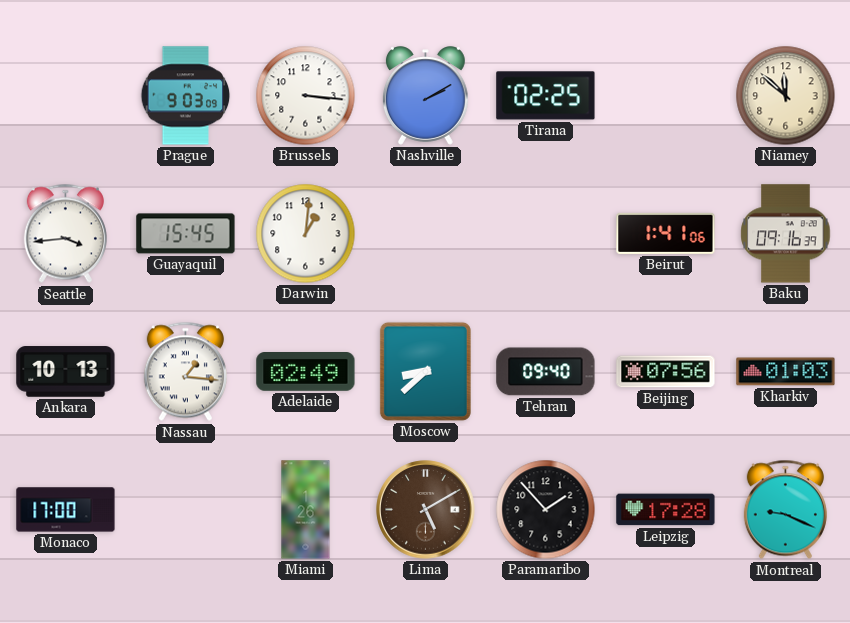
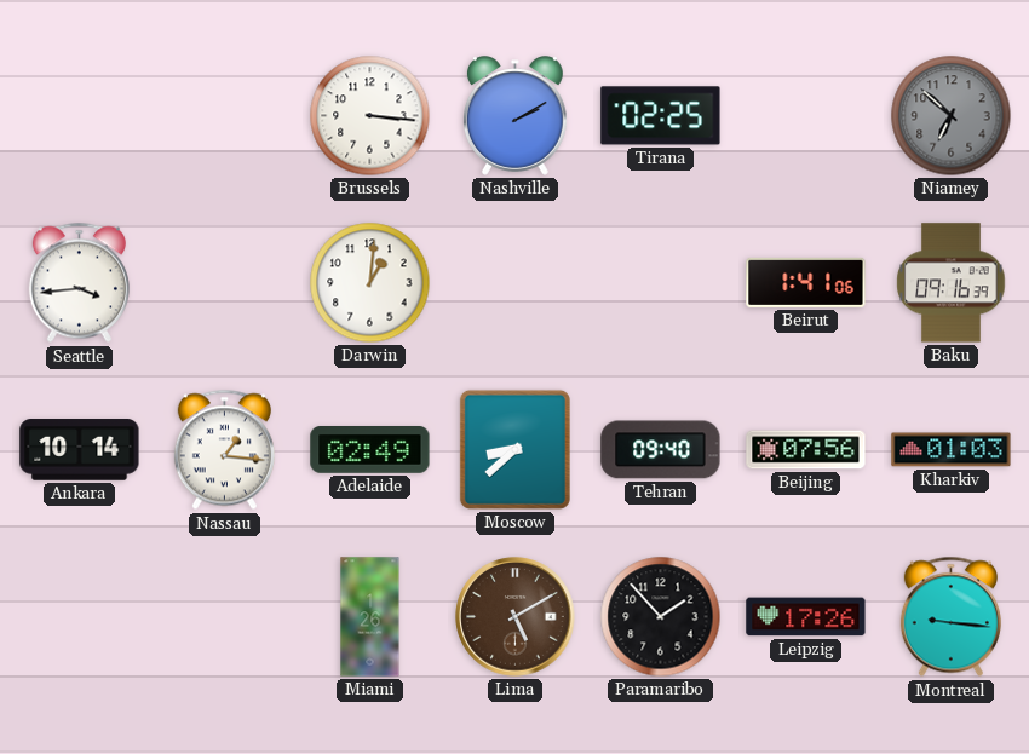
Prague: 9:03 -> none
Niamey: 11:52 -> 6:52
Niamey dial: cream -> grey
Guayaquil: 15:45 -> none
Ankara: 10:13 -> 10:14
Monaco: 17:00 -> none
Leipzig: 17:28 -> 17:26
Montreal: 9:19 -> 9:16
